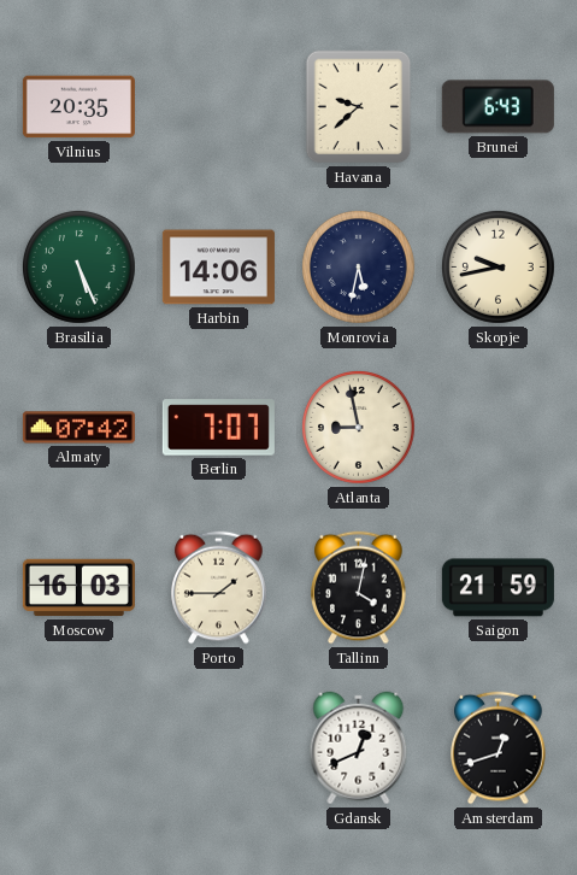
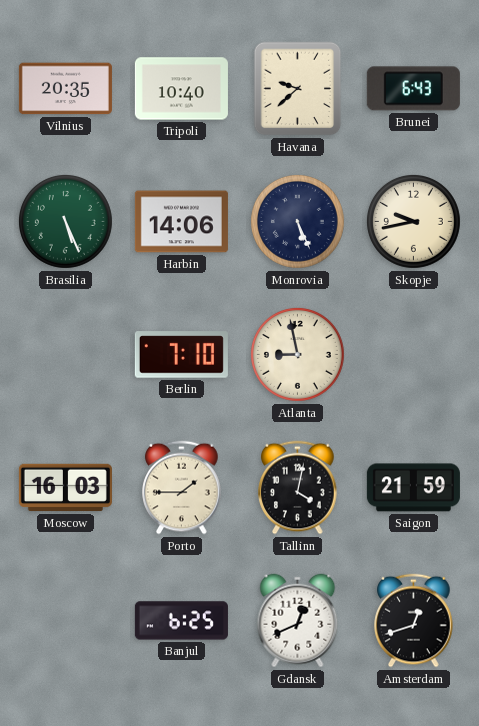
Tripoli: none -> 10:40
Monrovia: 5:32 -> 5:26
Almaty: 07:42 -> none
Berlin: 7:07 -> 7:10
Banjul: none -> 6:25
